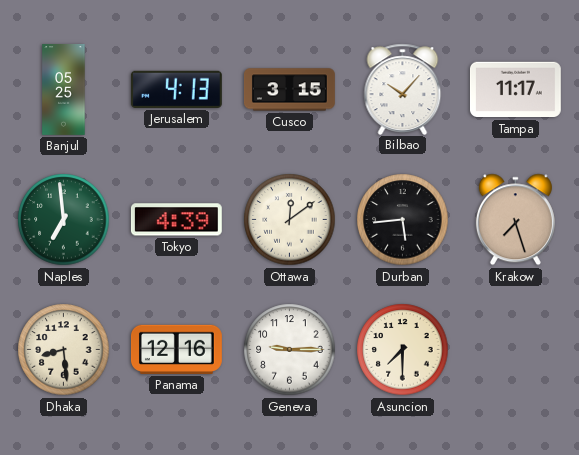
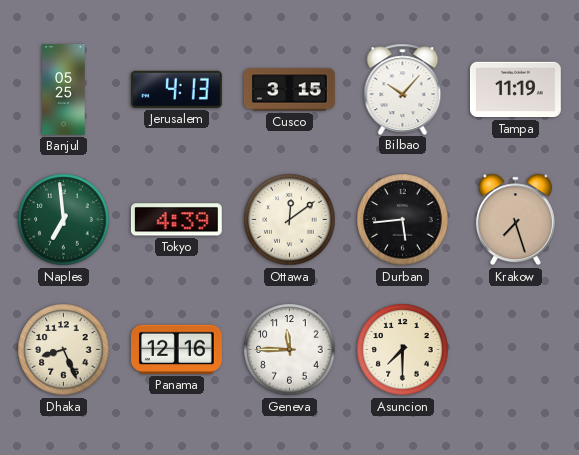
Tampa: 11:17 -> 11:19
Dhaka: 8:29 -> 8:26
Geneva: 9:15 -> 11:45
